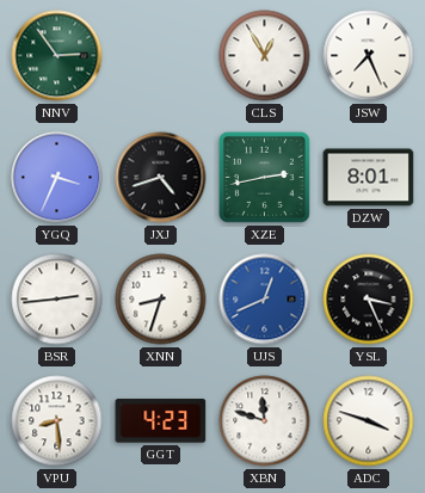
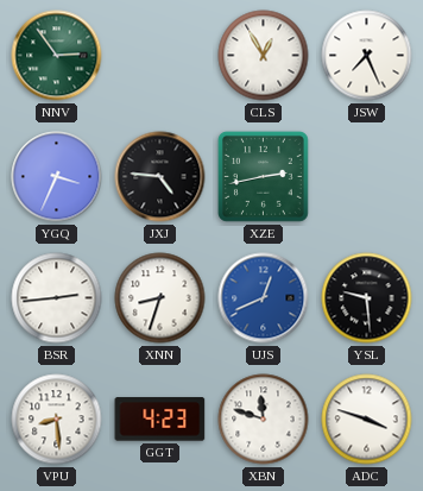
JXJ: 4:42 -> 4:46
DZW: 8:01 -> none
YSL: 3:26 -> 9:29
